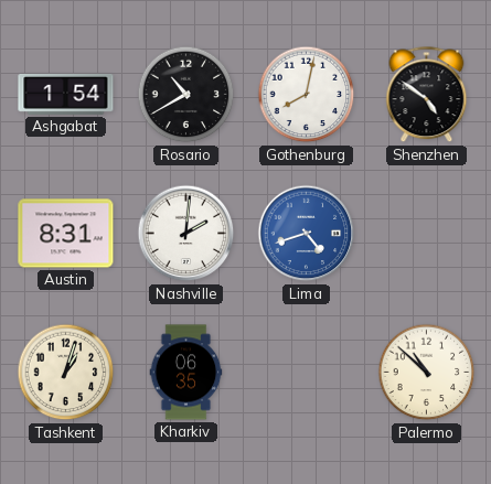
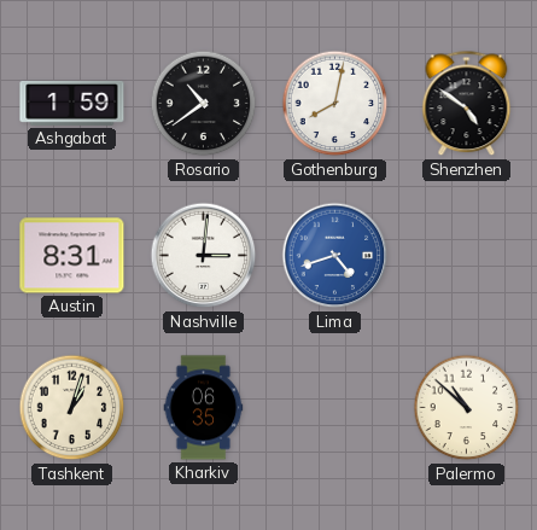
Ashgabat: 1:54 -> 1:59
Rosario: 10:40 -> 10:39
Nashville: 2:01 -> 3:01
